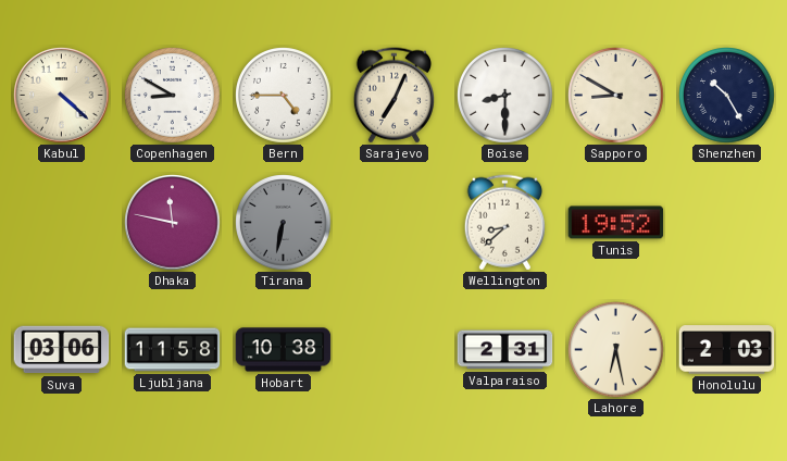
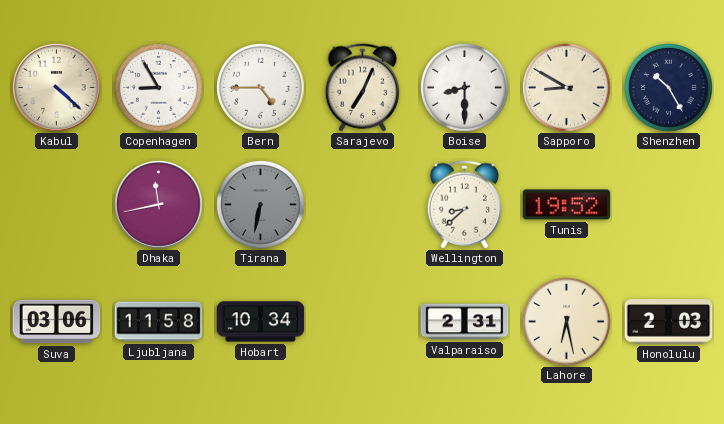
Copenhagen: 8:50 -> 8:55
Dhaka: 11:47 -> 11:43
Hobart: 10:38 -> 10:34
